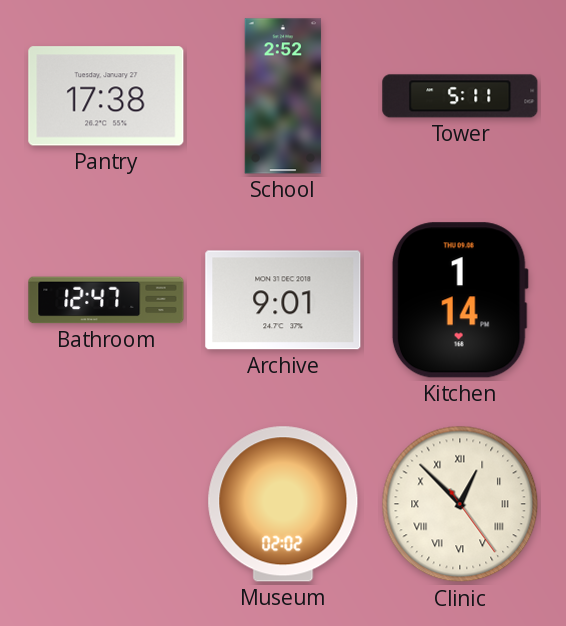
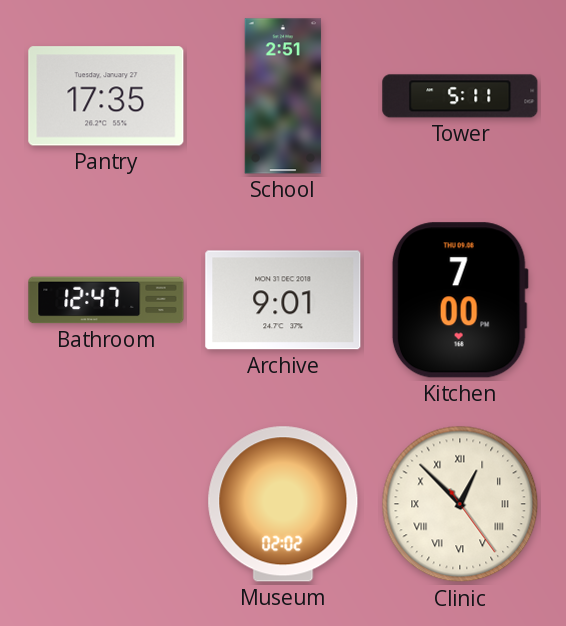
Pantry: 17:38 -> 17:35
School: 2:52 -> 2:51
Kitchen: 1:14 -> 7:00
